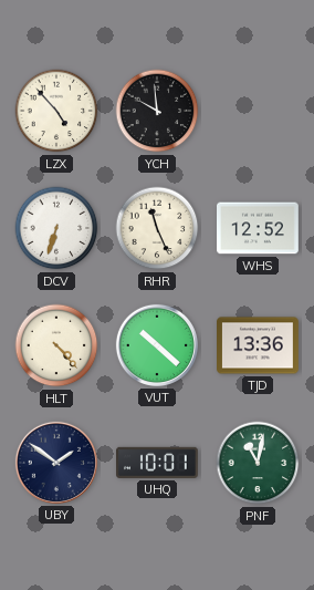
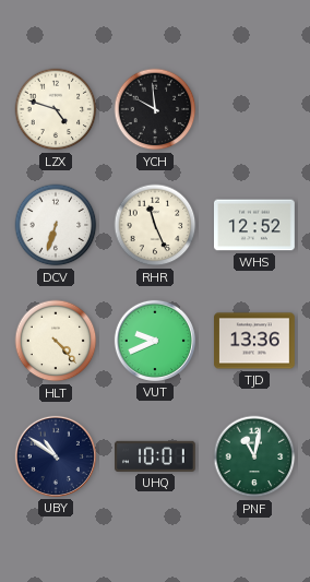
LZX: 4:53 -> 4:48
VUT: 10:22 -> 9:41
UBY: 1:51 -> 10:51
